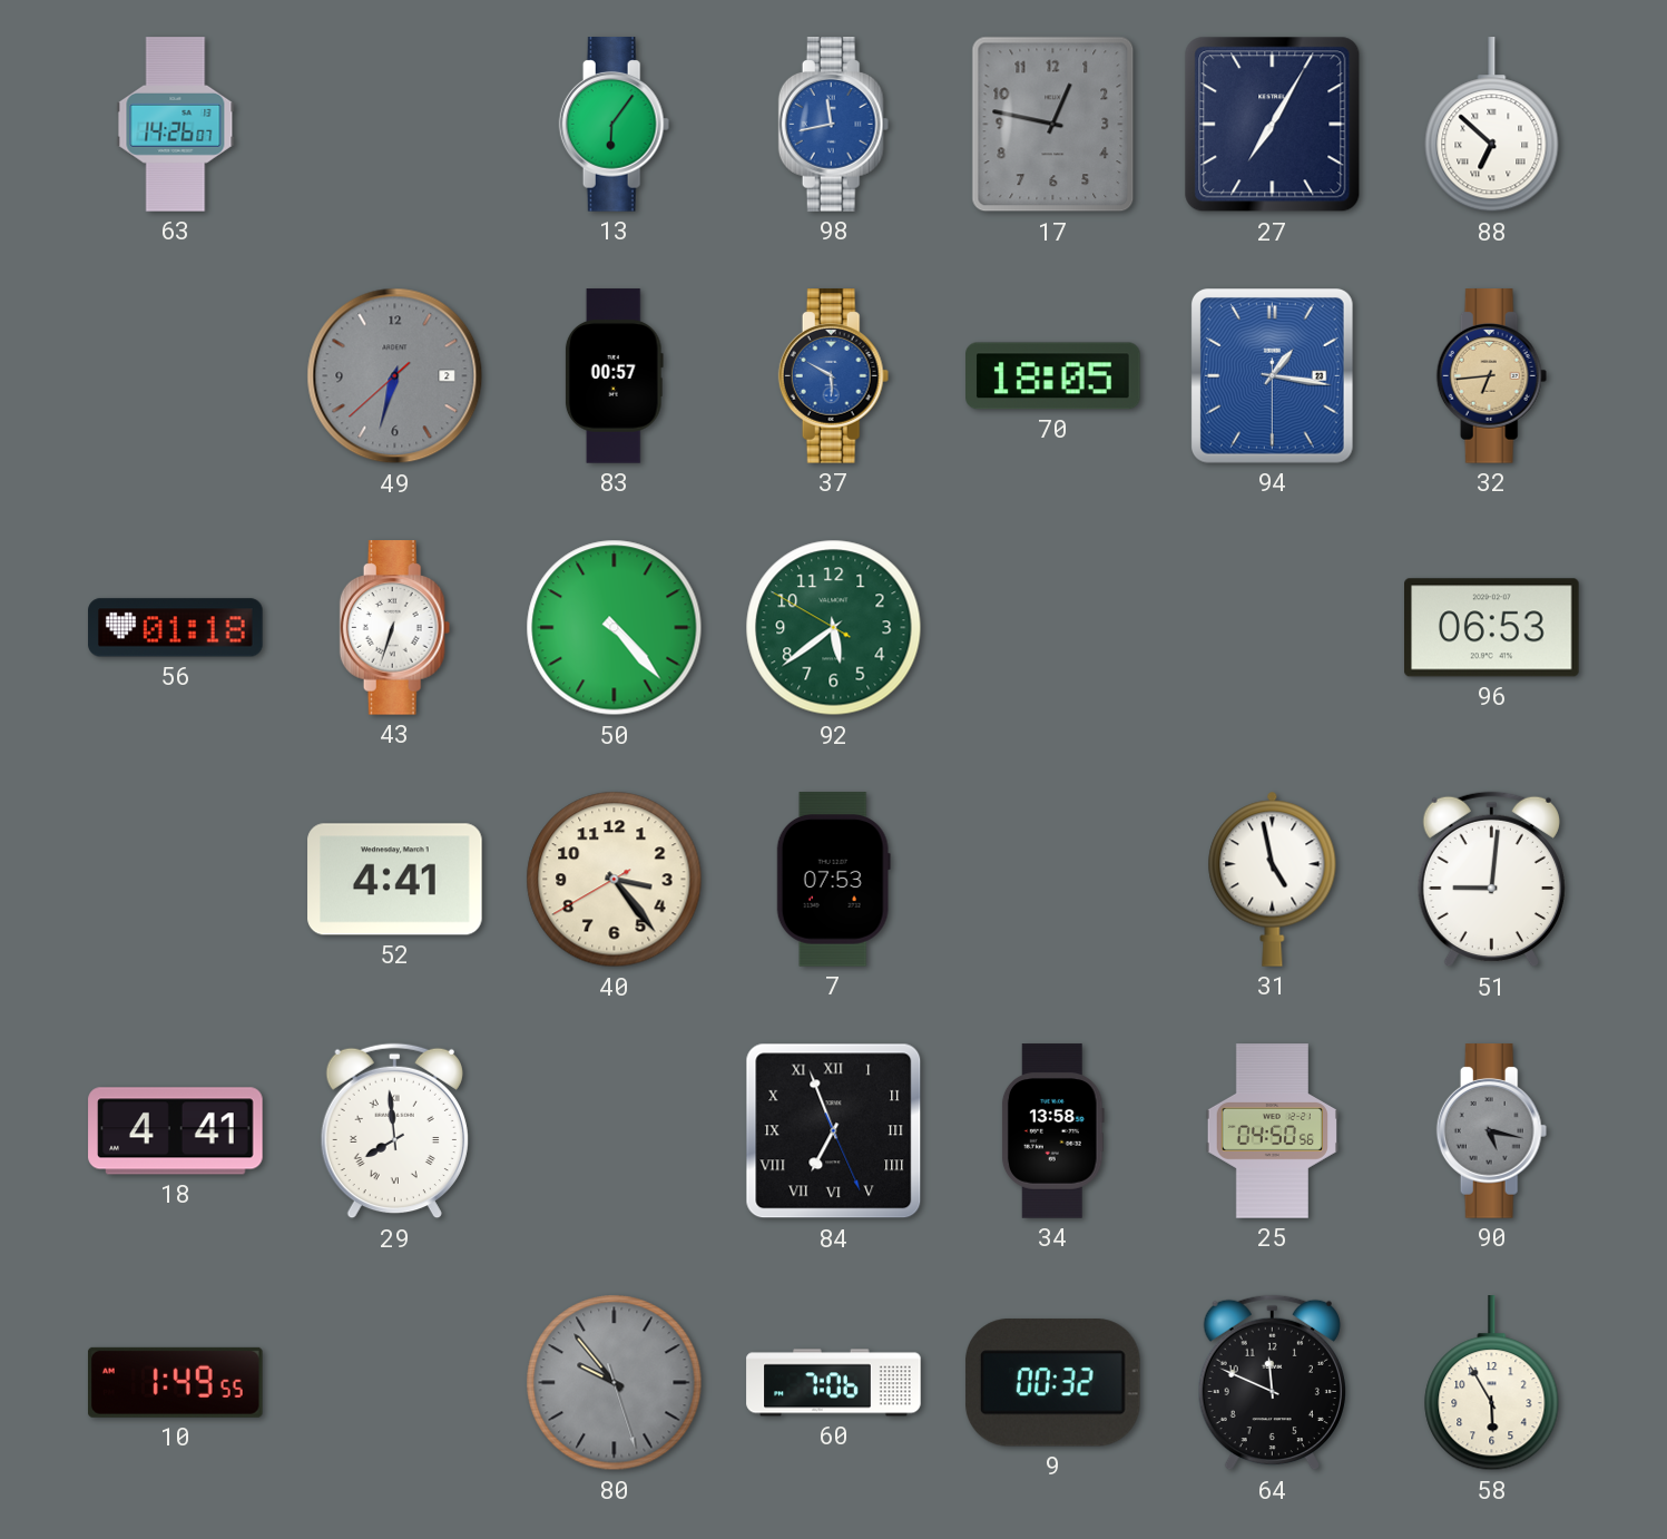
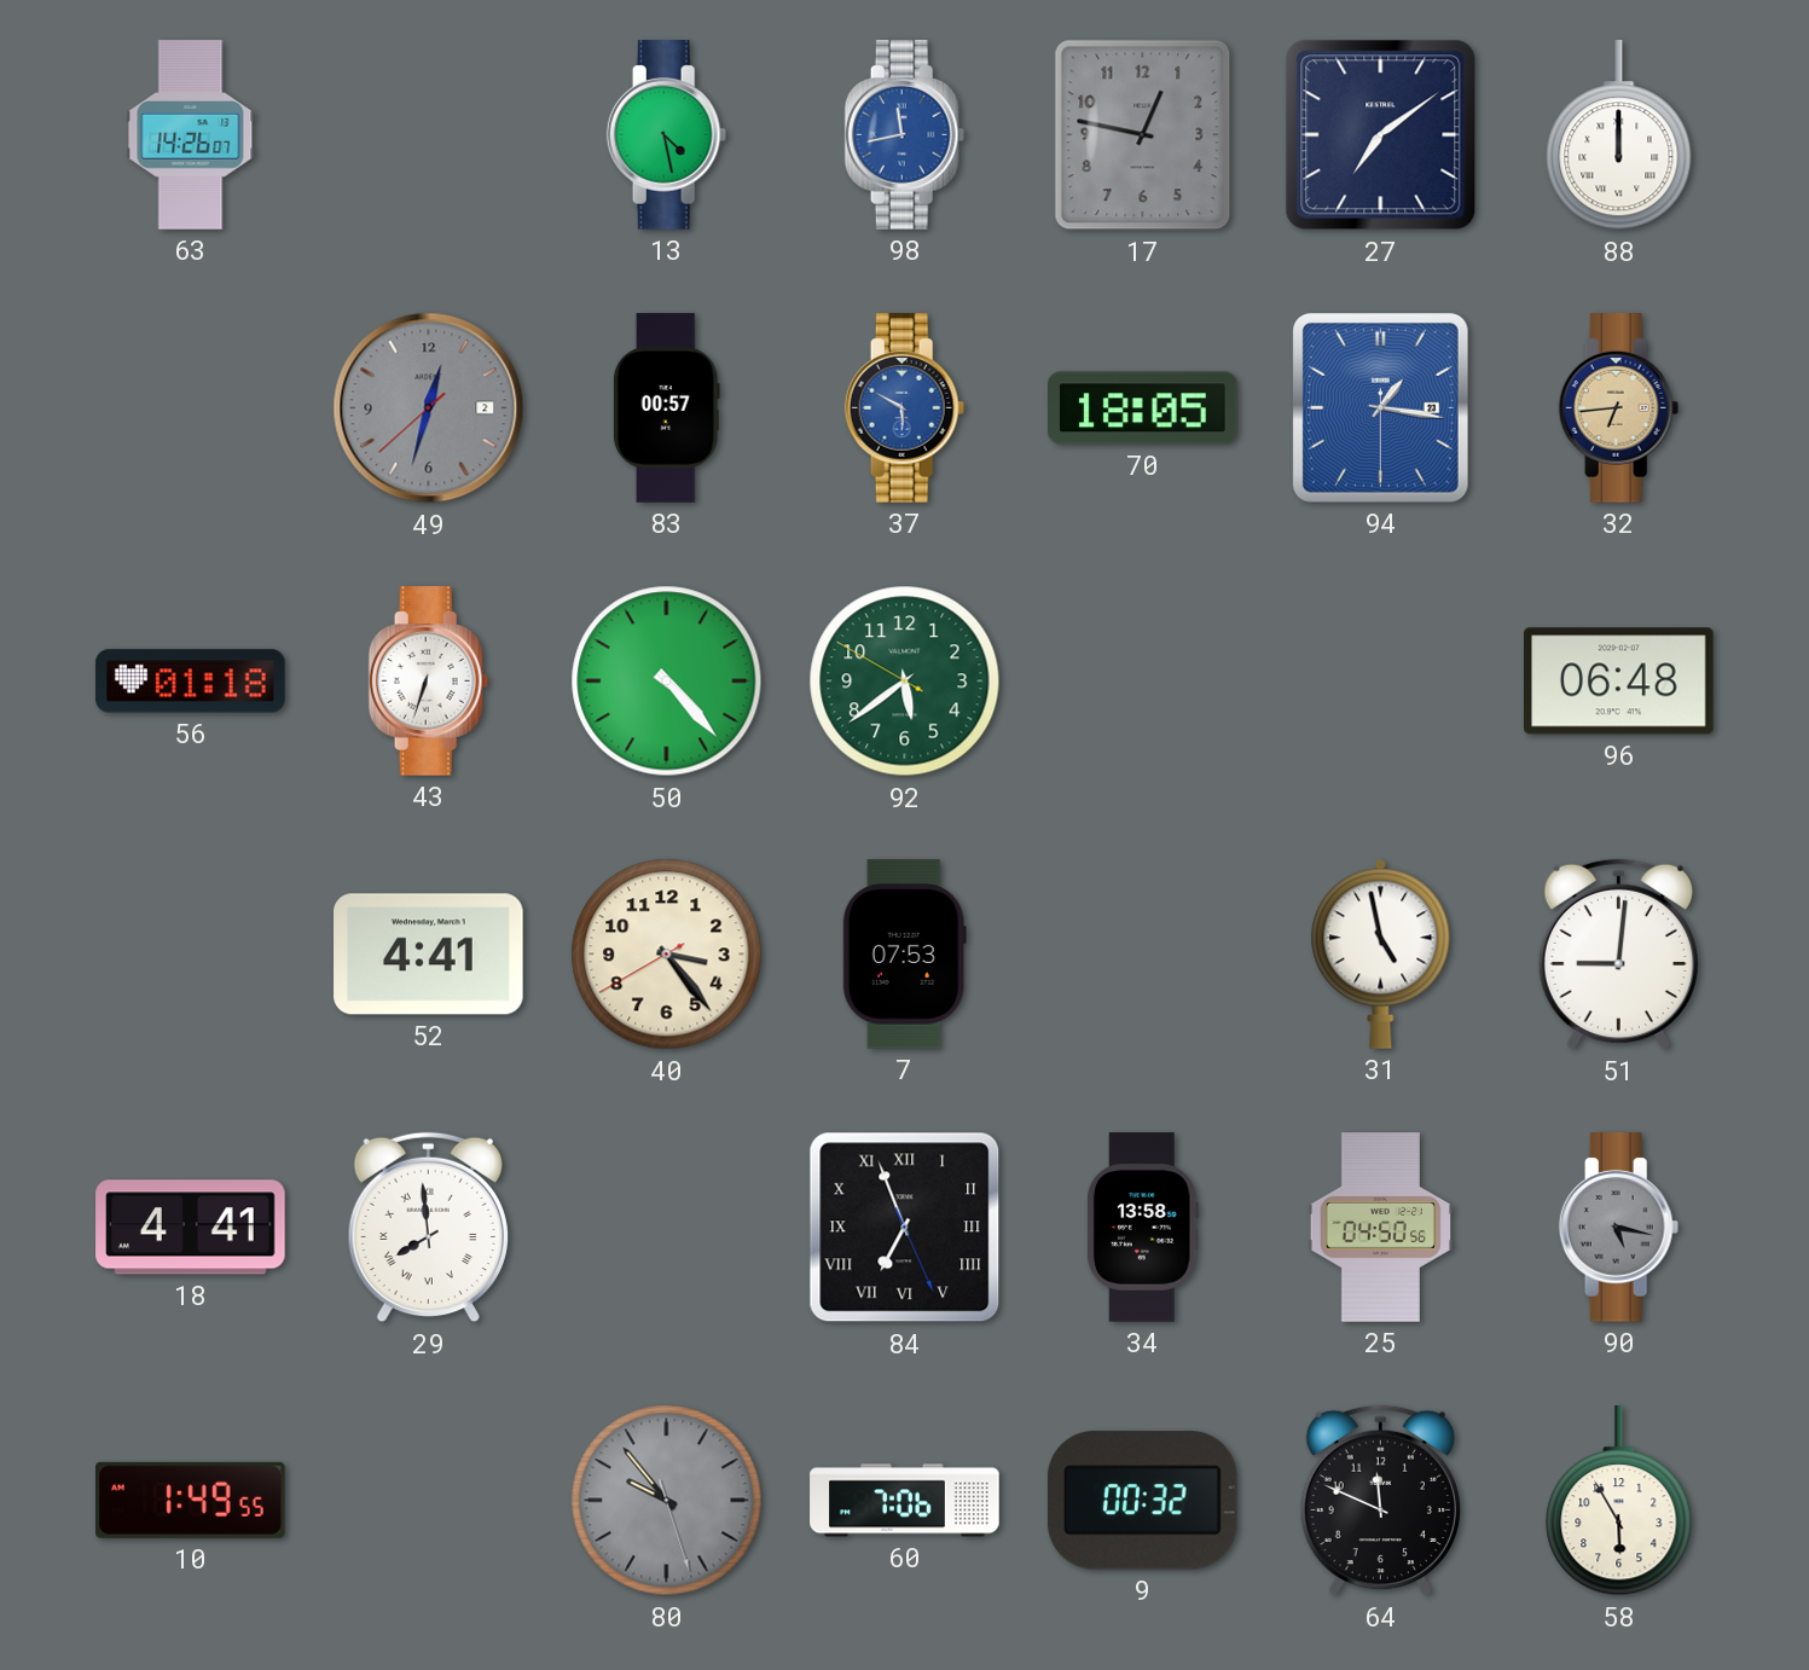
13: 6:06 -> 4:28
27: 7:05 -> 7:09
88: 6:52 -> 12:00
49: 6:32 -> 12:32
96: 06:53 -> 06:48
